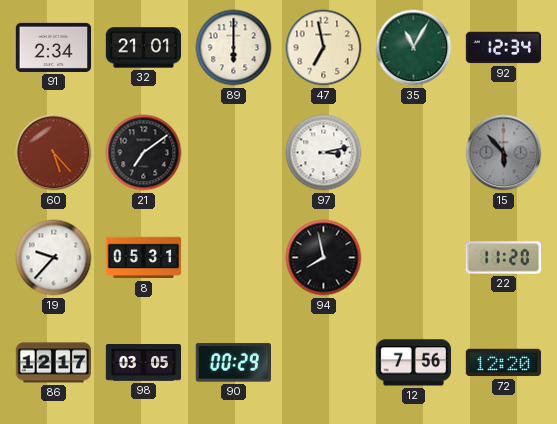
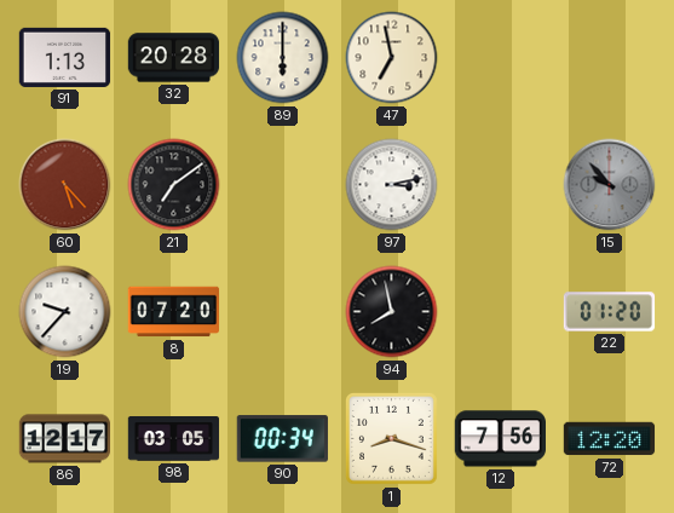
91: 2:34 -> 1:13
32: 21:01 -> 20:28
35: 11:05 -> none
92: 12:34 -> none
15: 5:53 -> 9:53
8: 05:31 -> 07:20
22: 11:20 -> 01:20
90: 00:29 -> 00:34
1: none -> 8:18
